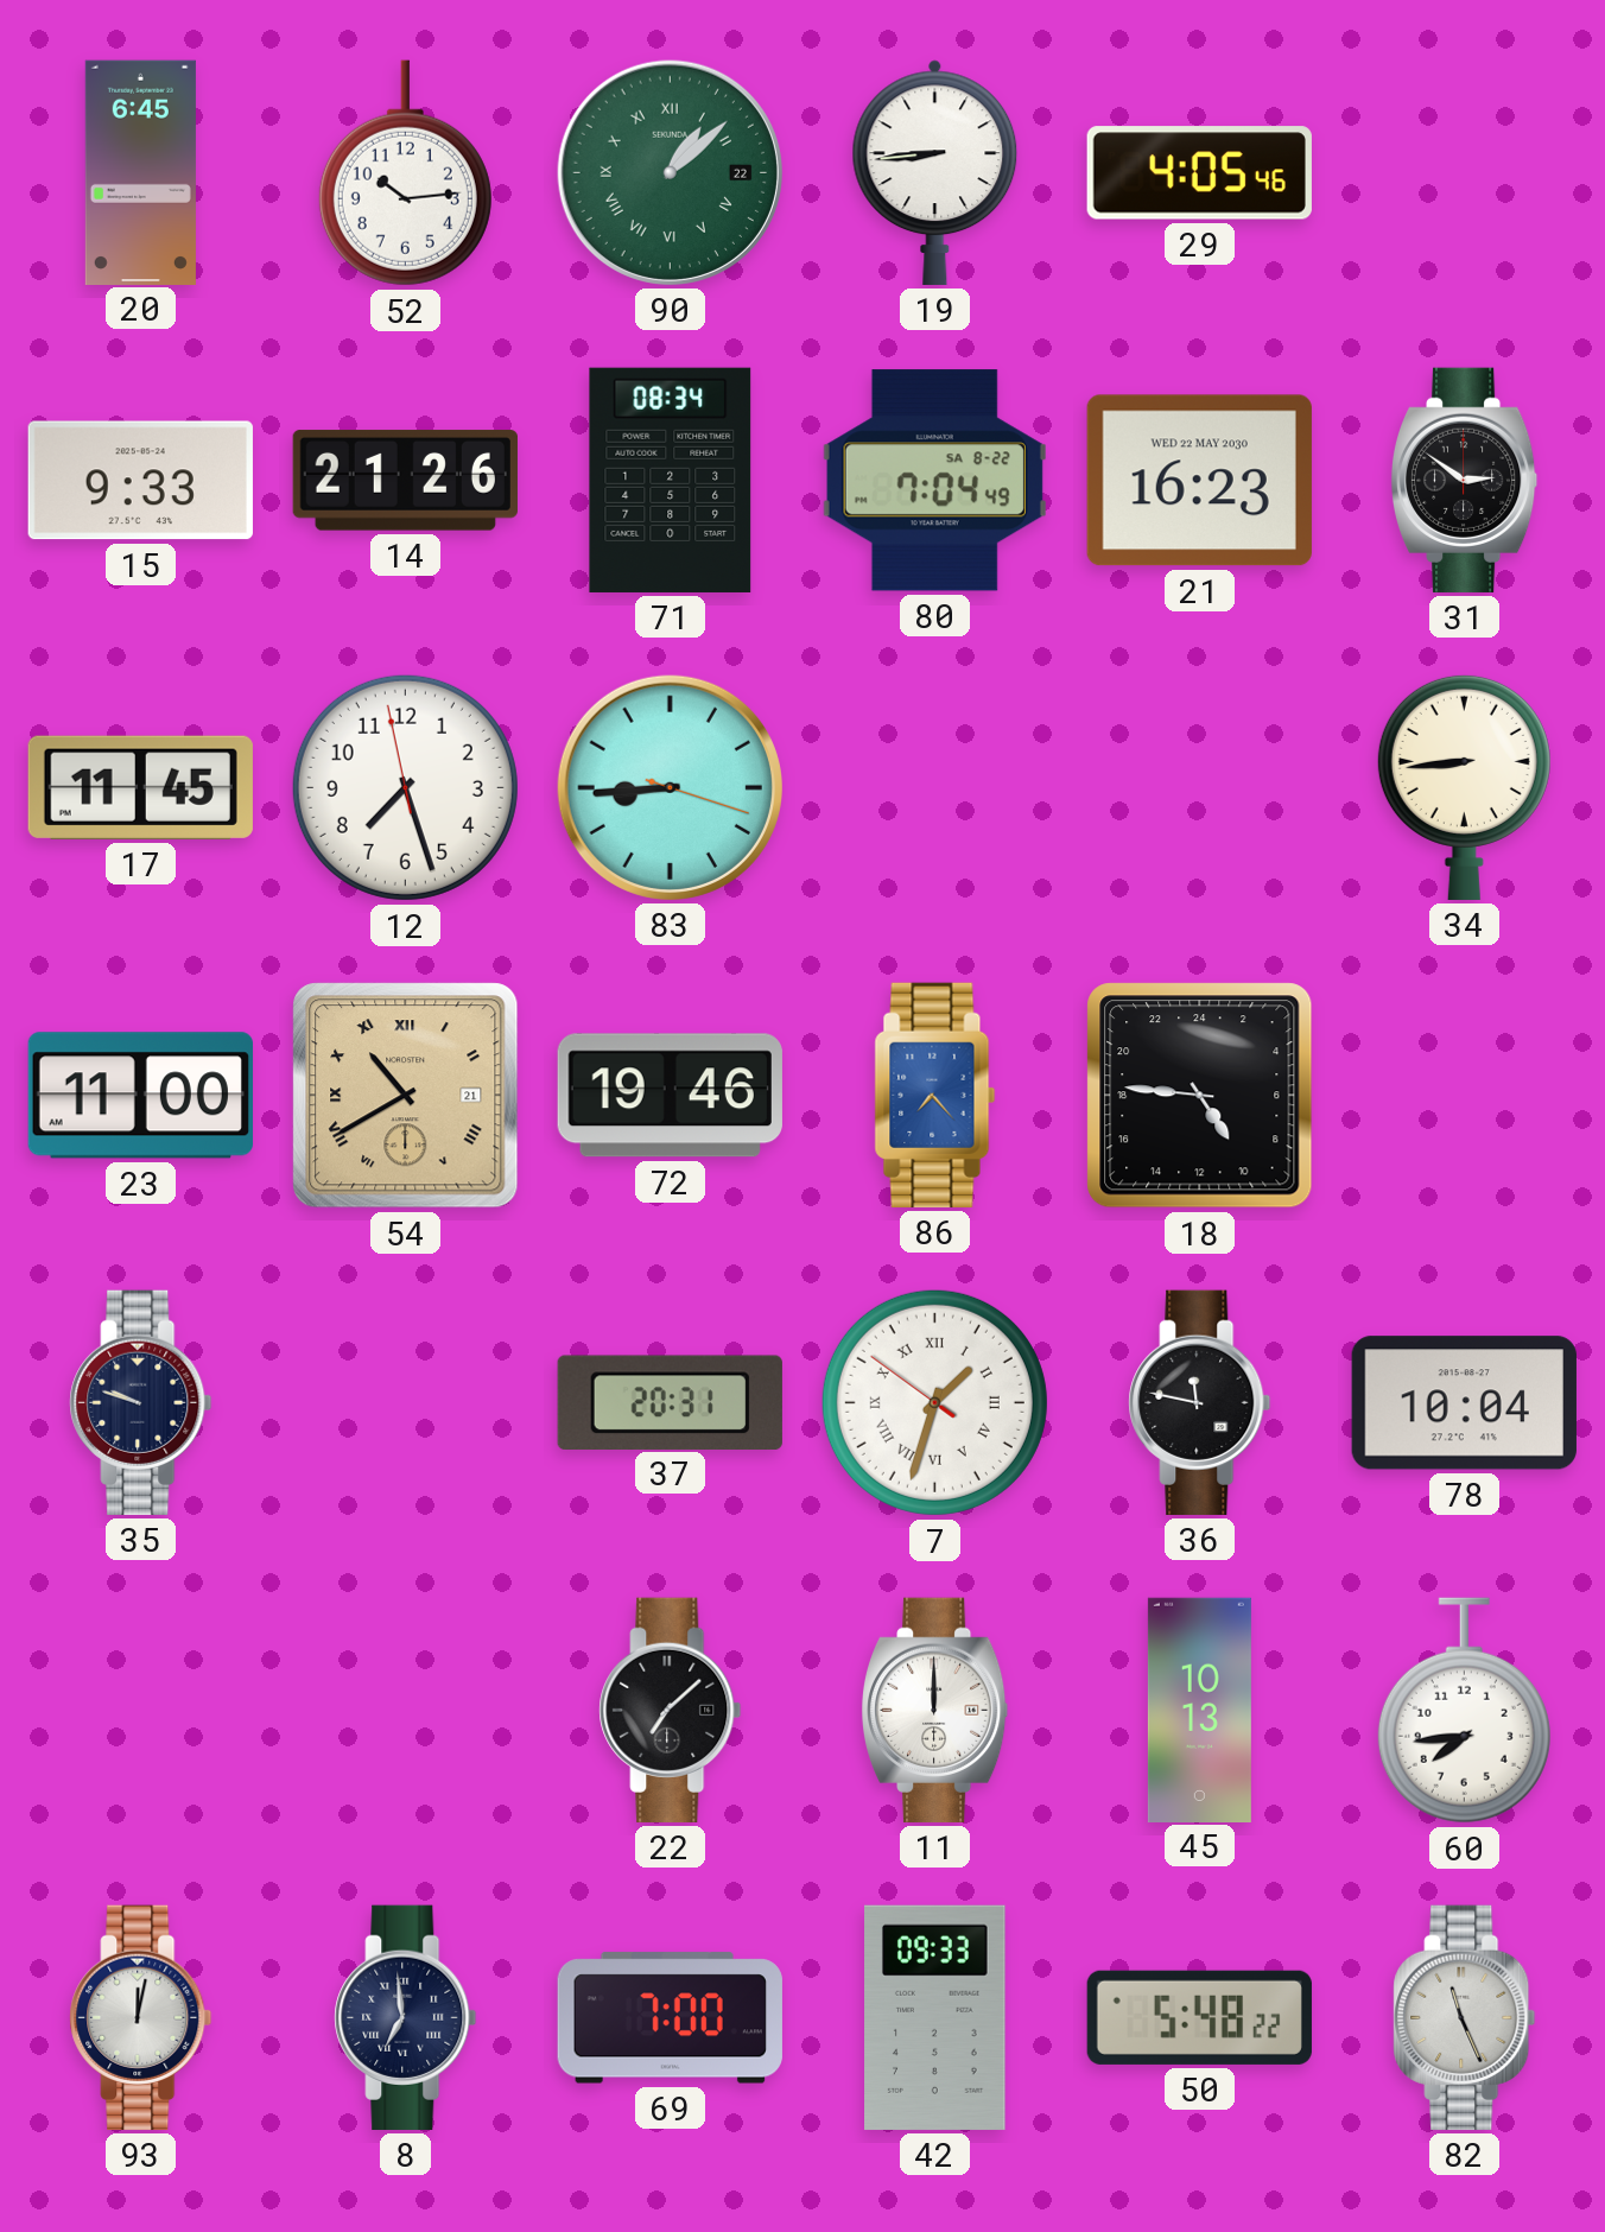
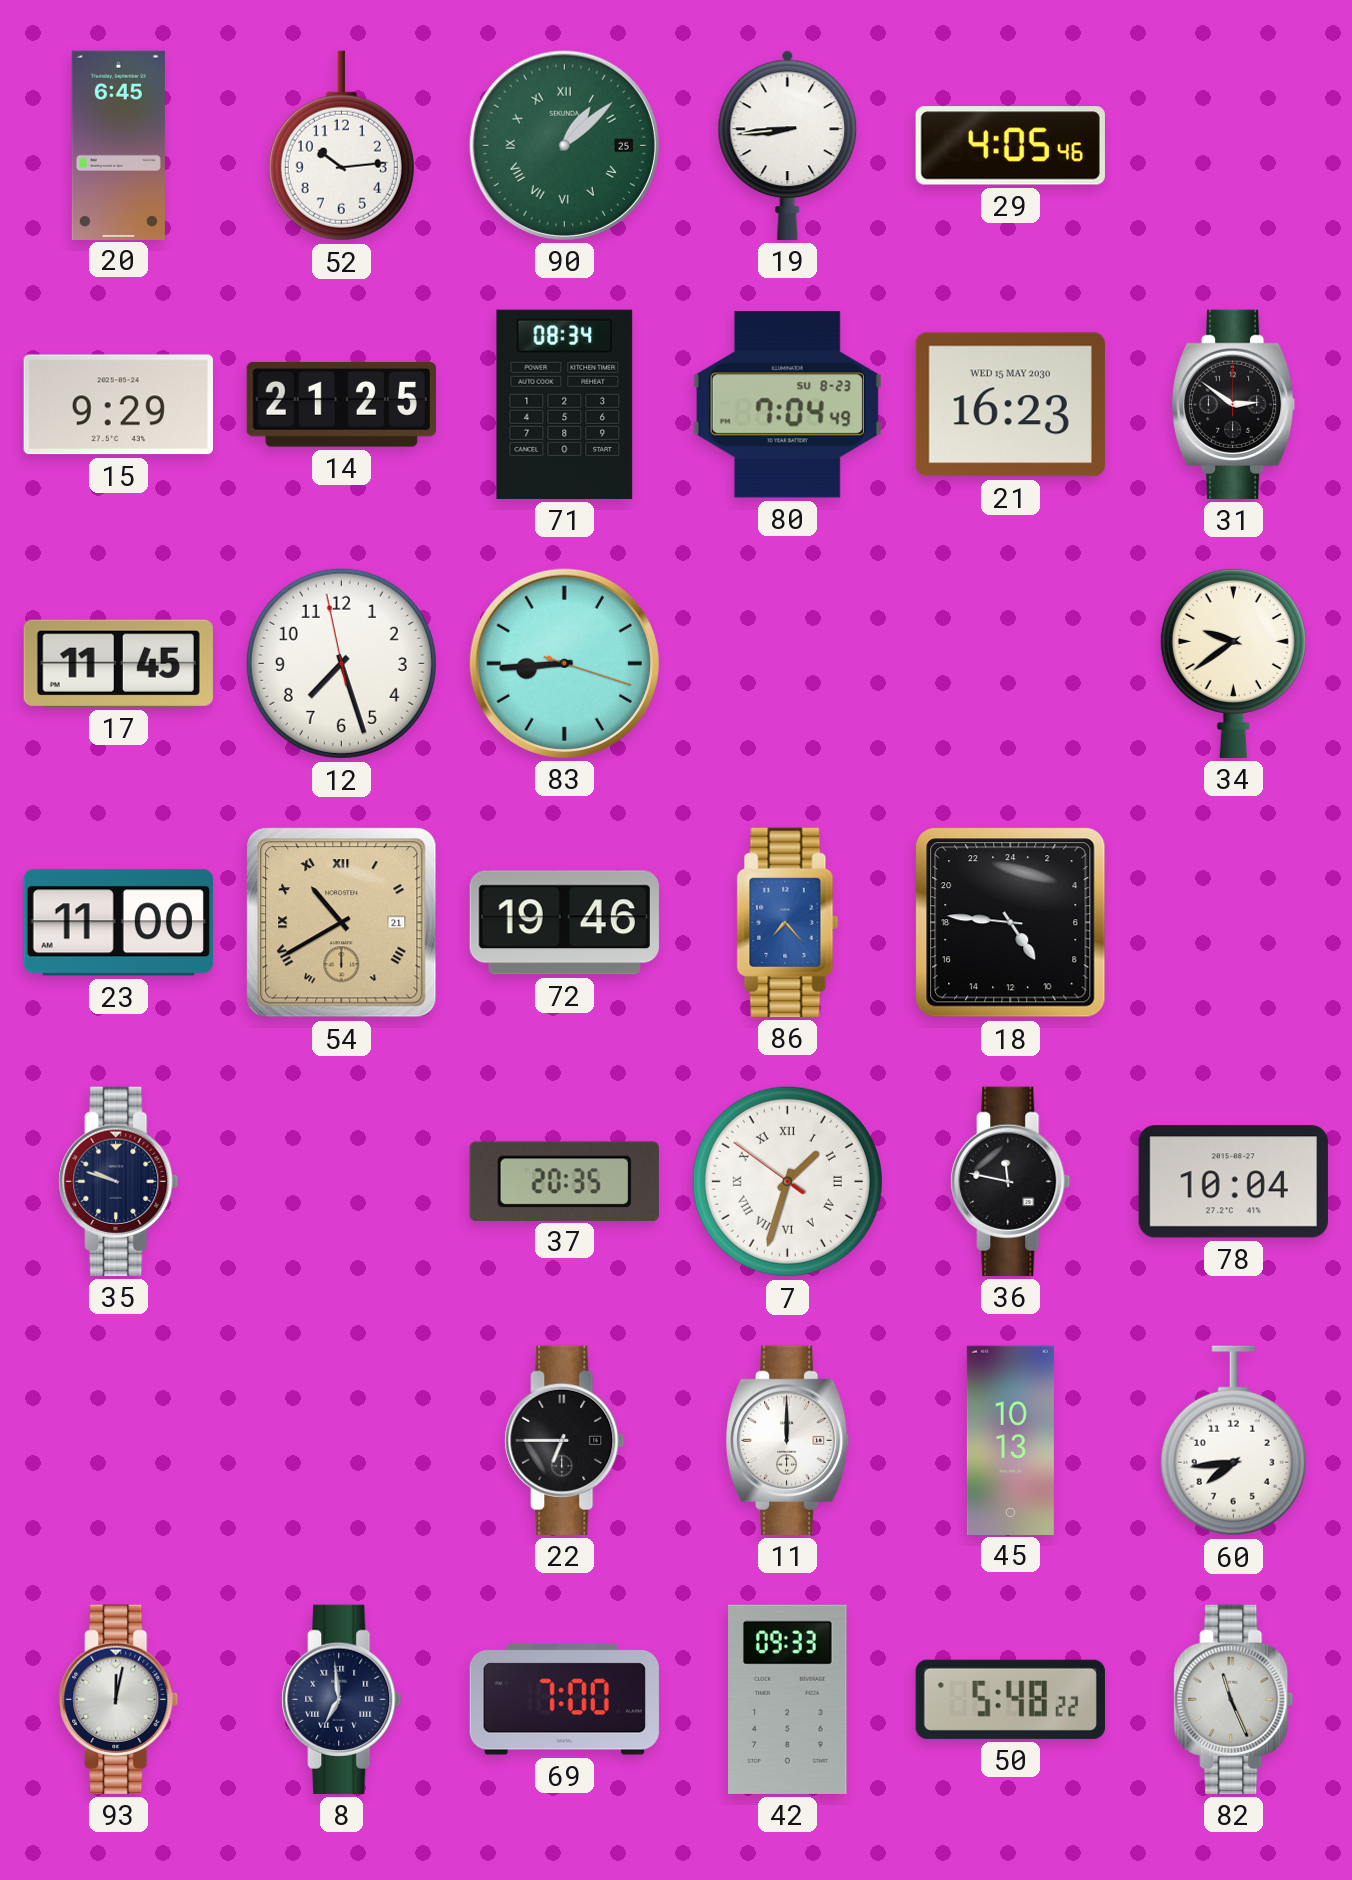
90 date: 22 -> 25
15: 9:33 -> 9:29
14: 21:26 -> 21:25
80 date: SA 8-22 -> SU 8-23
21 date: WED 22 MAY 2030 -> WED 15 MAY 2030
34: 8:44 -> 9:39
37: 20:31 -> 20:35
22: 7:08 -> 6:45
